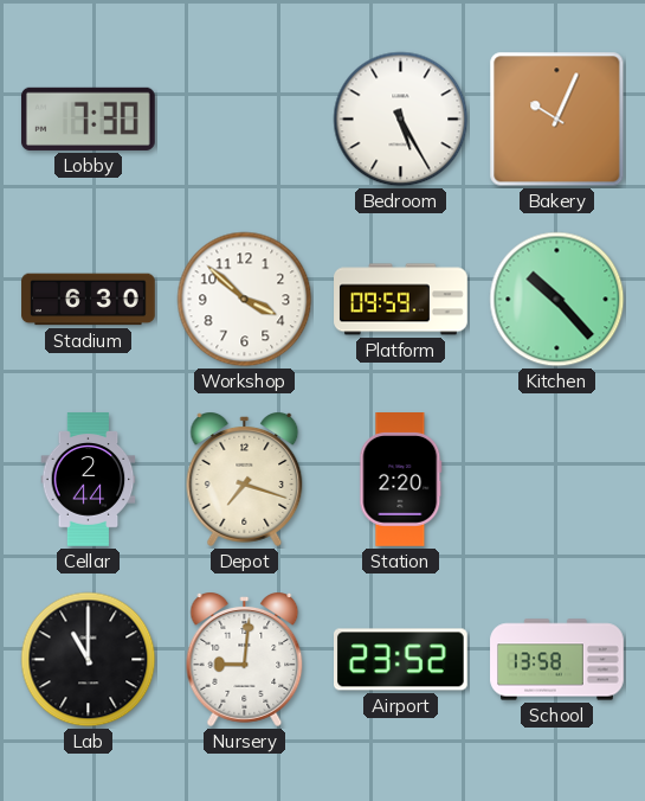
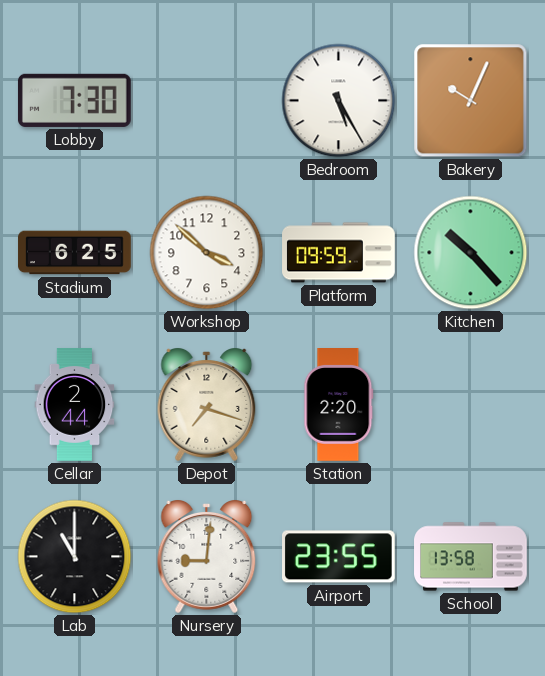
Stadium: 6:30 -> 6:25
Airport: 23:52 -> 23:55
